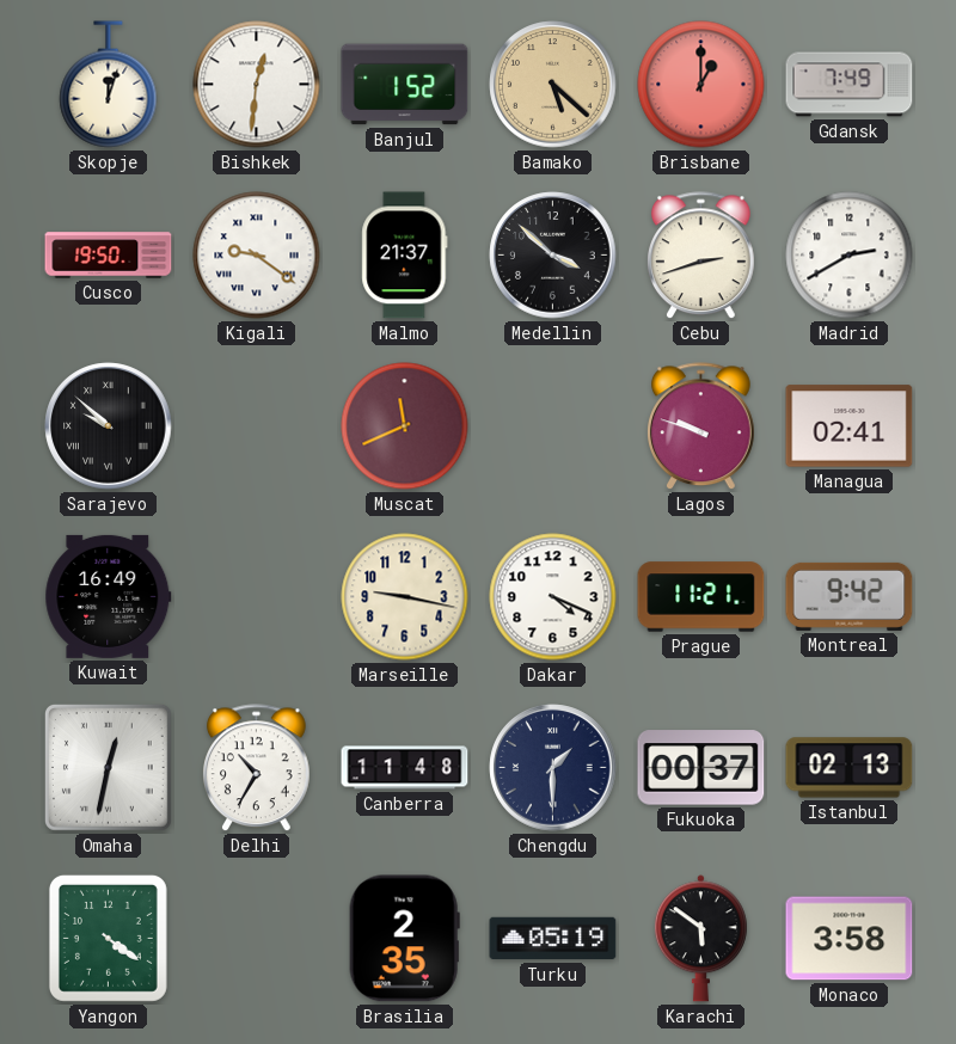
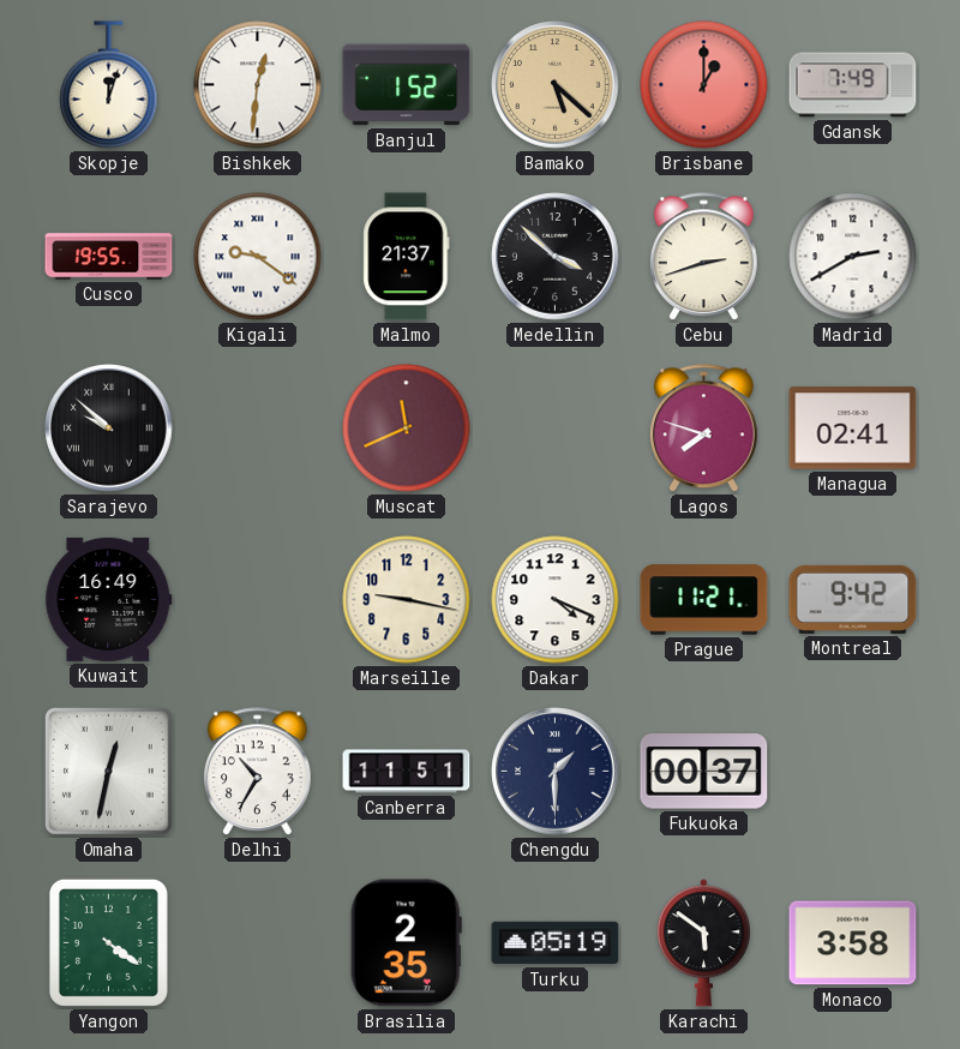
Cusco: 19:50 -> 19:55
Lagos: 9:48 -> 7:48
Canberra: 11:48 -> 11:51
Istanbul: 02:13 -> none
